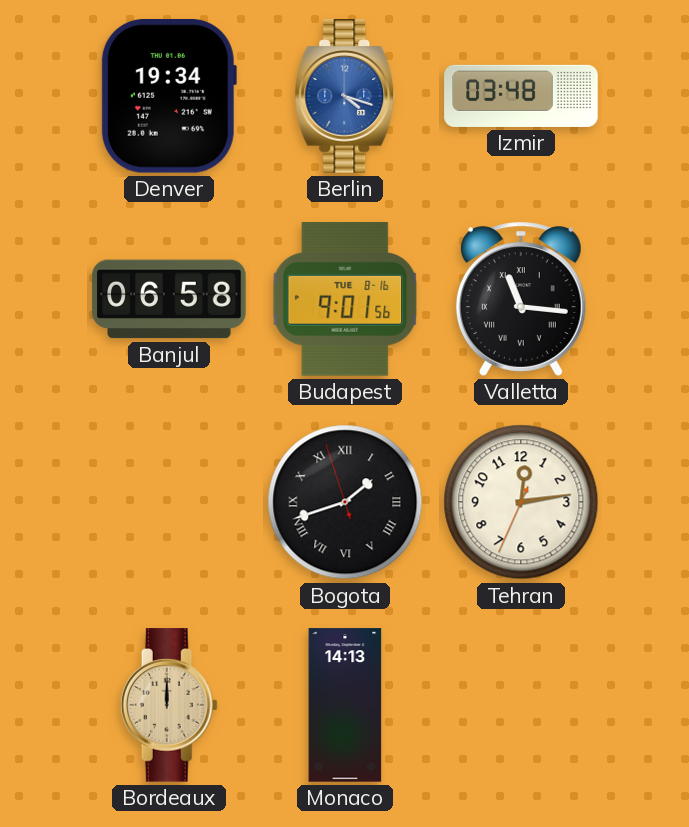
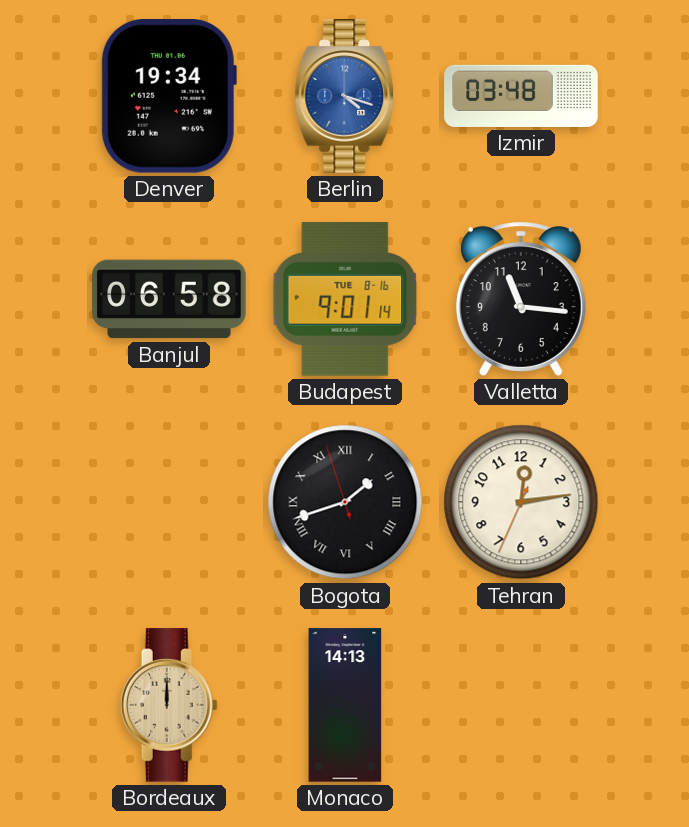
Budapest: 9:01:56 -> 9:01:14
Valletta numerals: Roman -> Arabic
